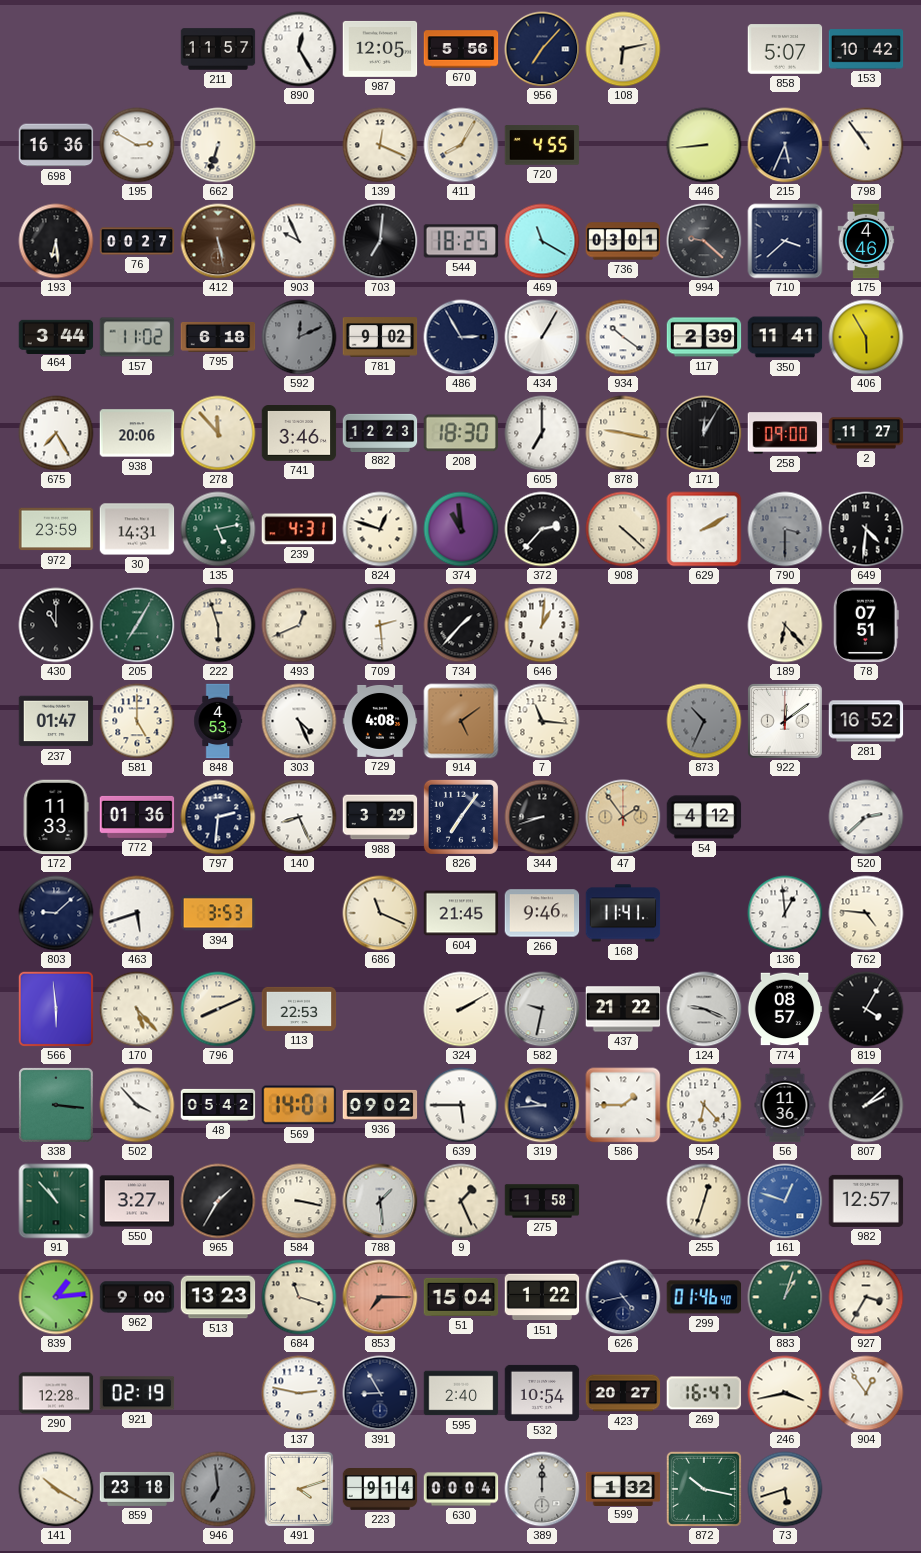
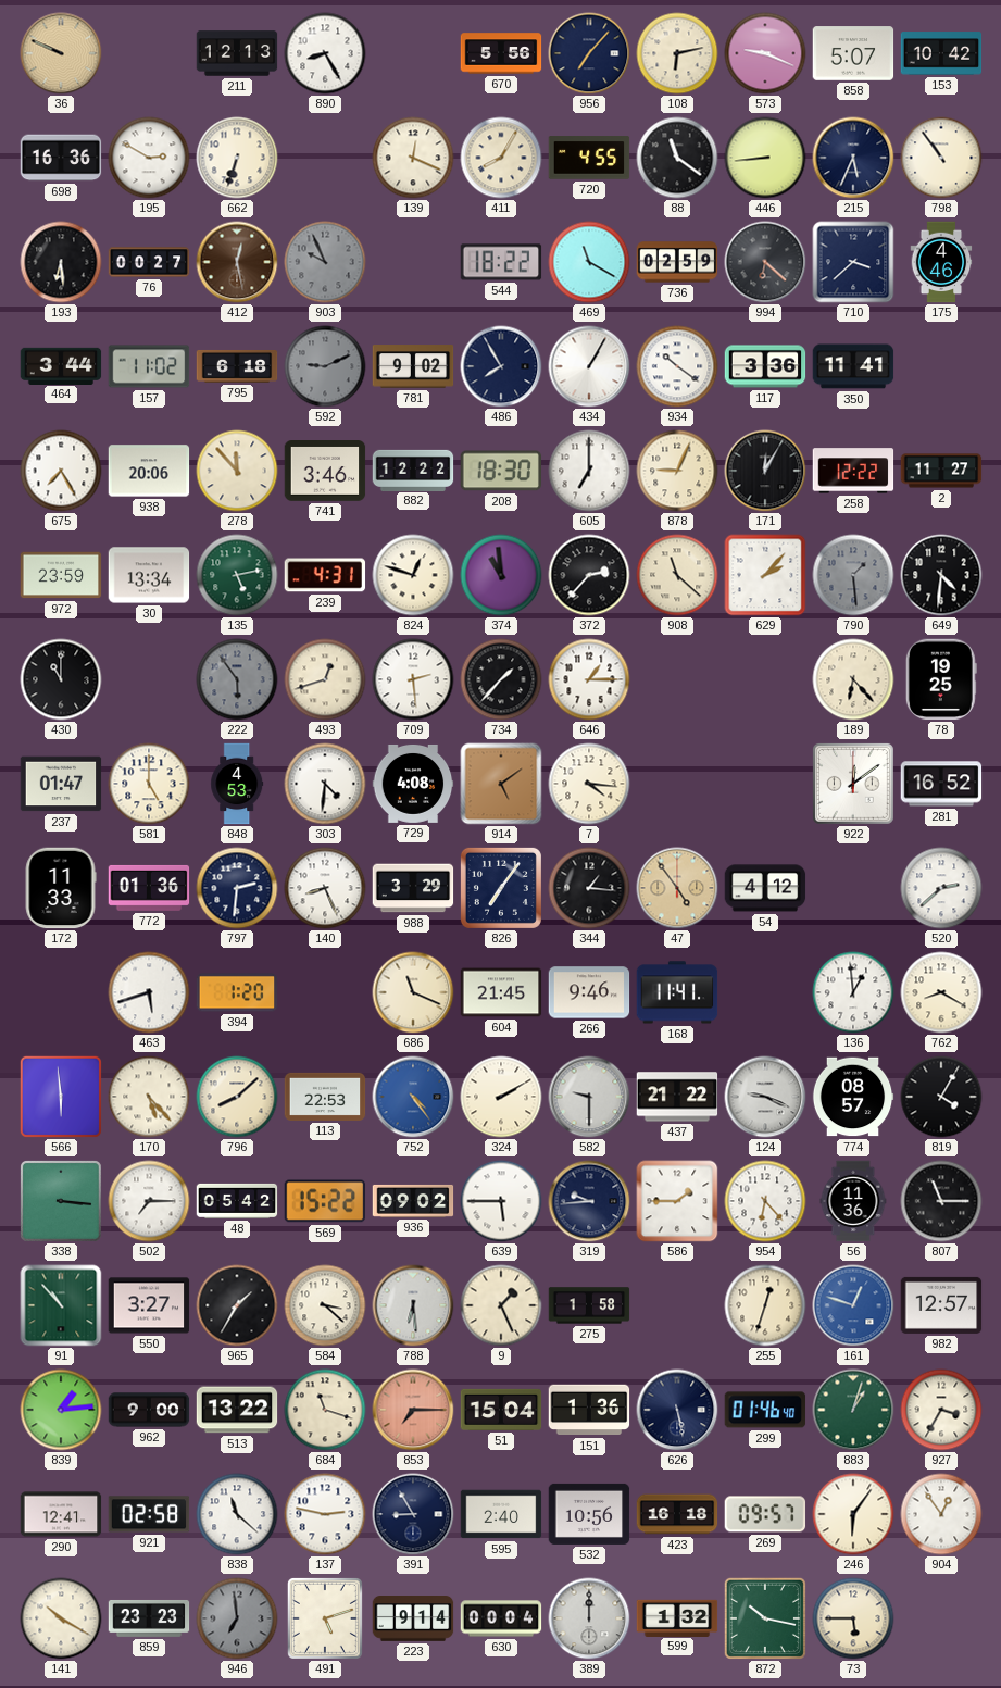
36: none -> 9:49
211: 11:57 -> 12:13
890: 12:25 -> 8:25
987: 12:05 -> none
573: none -> 9:19
88: none -> 11:21
412: 5:28 -> 12:28
903 dial: white -> grey
703: 7:01 -> none
544: 18:25 -> 18:22
736: 03:01 -> 02:59
994: 9:22 -> 6:22
592: 12:11 -> 9:11
486: 2:55 -> 7:55
117: 2:39 -> 3:36
406: 5:55 -> none
882: 12:23 -> 12:22
878: 9:17 -> 9:04
258: 09:00 -> 12:22
30: 14:31 -> 13:34
908: 4:22 -> 11:22
629: 2:10 -> 2:07
790: 3:30 -> 1:29
205: 7:05 -> none
222: 5:57 -> 5:54
222 dial: cream -> grey
493: 12:41 -> 12:42
646: 1:01 -> 1:15
78: 07:51 -> 19:25
303: 4:26 -> 4:31
7: 11:16 -> 4:16
873: 10:34 -> none
344: 8:42 -> 1:16
47: 1:54 -> 4:54
803: 9:08 -> none
394: 3:53 -> 1:20
762: 4:46 -> 8:20
796: 8:11 -> 8:08
752: none -> 4:24
582: 9:32 -> 9:30
502: 3:53 -> 7:15
569: 14:01 -> 15:22
807: 2:08 -> 11:15
584: 3:17 -> 3:22
788: 1:29 -> 6:29
513: 13:23 -> 13:22
151: 1:22 -> 1:36
626: 4:43 -> 5:28
290: 12:28 -> 12:41
921: 02:19 -> 02:58
838: none -> 11:22
532: 10:54 -> 10:56
423: 20:27 -> 16:18
269: 16:47 -> 09:57
246: 3:43 -> 6:06
859: 23:18 -> 23:23
491: 4:12 -> 5:12
73: 5:42 -> 5:45
